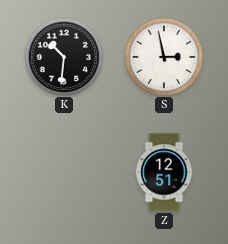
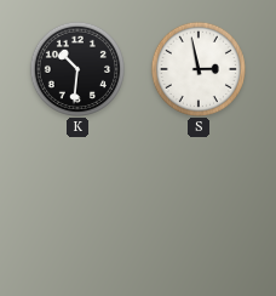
Z: 12:51 -> none
